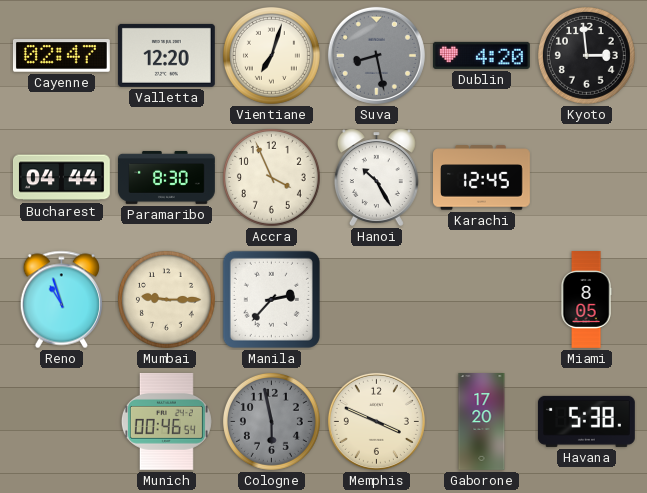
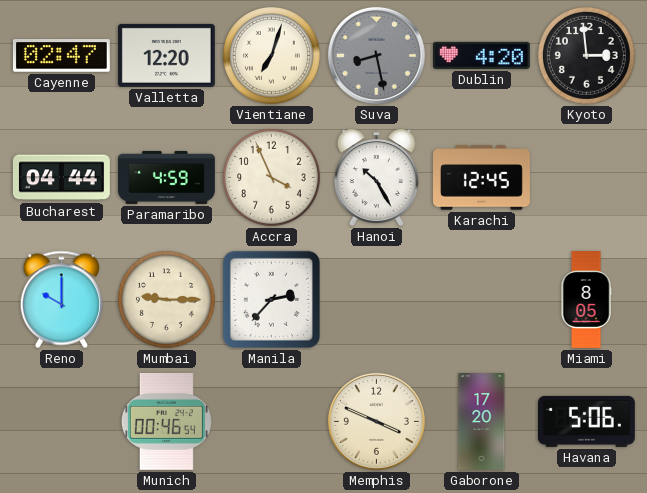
Paramaribo: 8:30 -> 4:59
Reno: 10:57 -> 10:00
Cologne: 5:58 -> none
Havana: 5:38 -> 5:06
